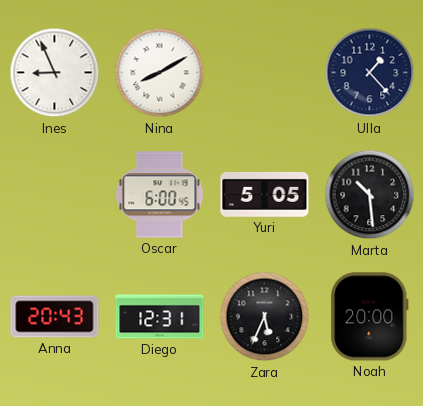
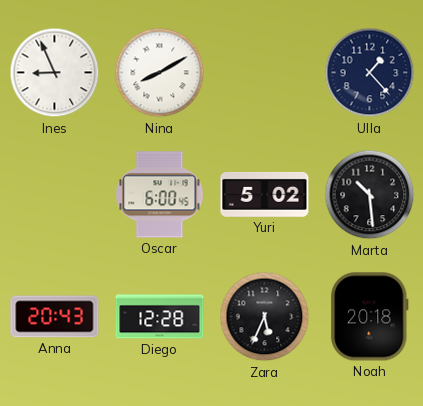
Yuri: 5:05 -> 5:02
Diego: 12:31 -> 12:28
Noah: 20:00 -> 20:18
